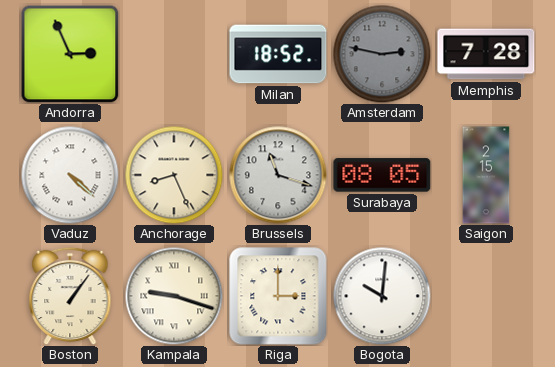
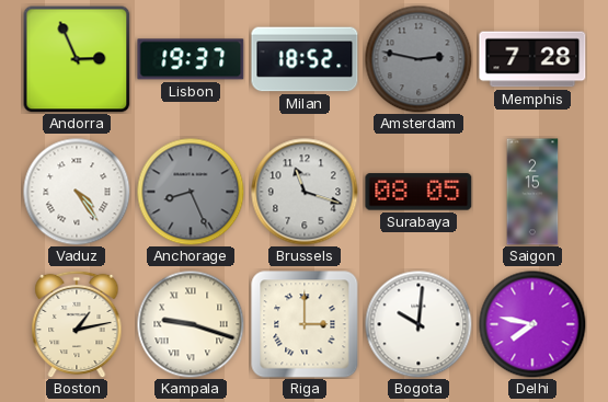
Lisbon: none -> 19:37
Vaduz: 4:22 -> 4:24
Anchorage dial: cream -> grey
Boston: 1:06 -> 1:13
Delhi: none -> 7:47
